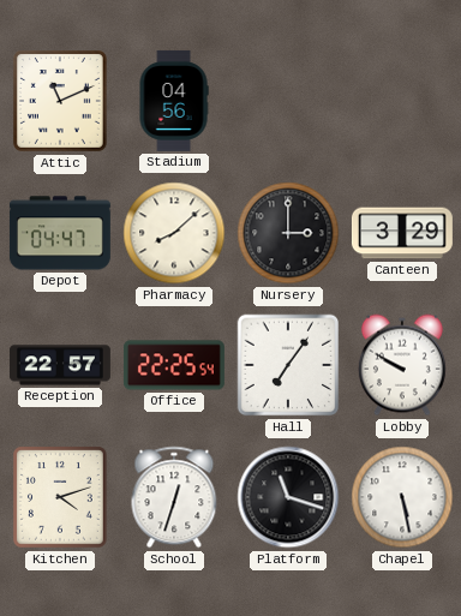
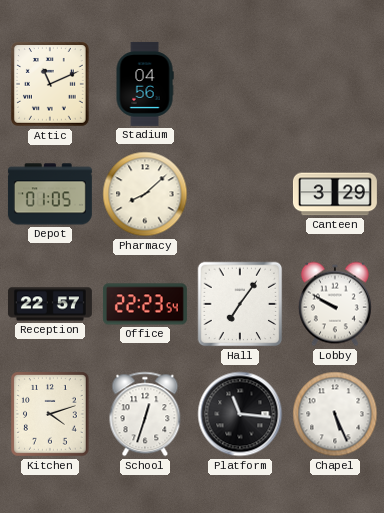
Depot: 04:47 -> 01:05
Nursery: 3:00 -> none
Office: 22:25 -> 22:23
Platform: 11:18 -> 11:16
Chapel: 5:28 -> 5:26
